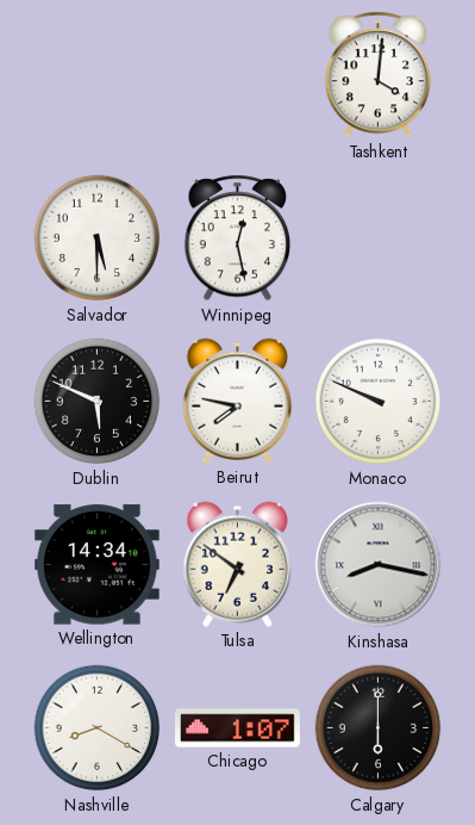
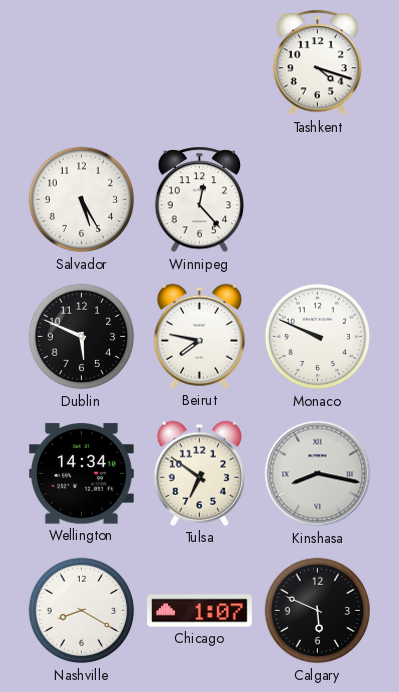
Tashkent: 4:01 -> 4:18
Salvador: 5:30 -> 5:25
Winnipeg: 12:28 -> 12:23
Calgary: 6:00 -> 5:49
